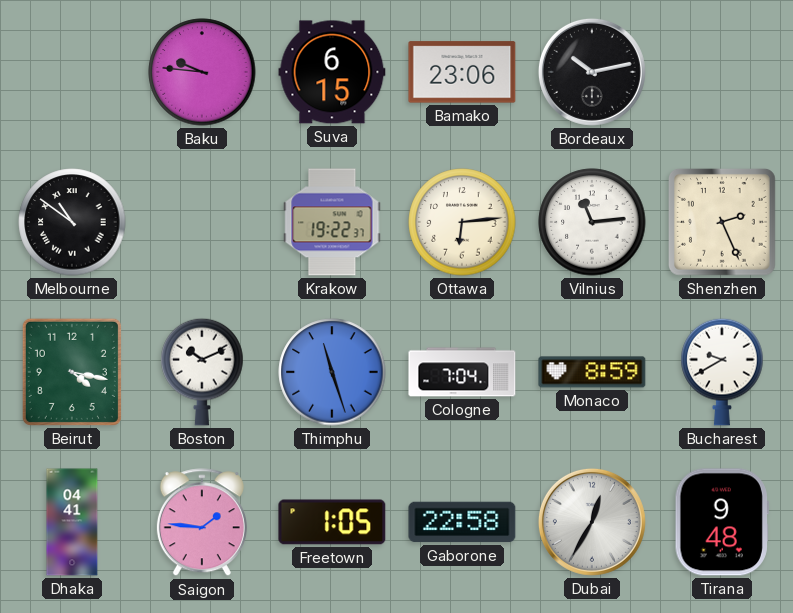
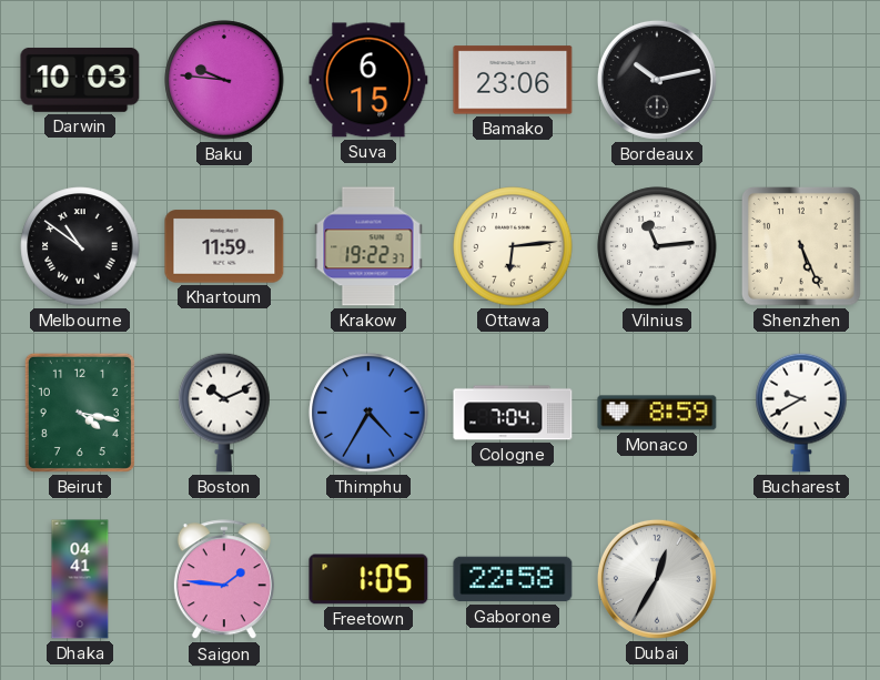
Darwin: none -> 10:03
Khartoum: none -> 11:59
Shenzhen: 2:26 -> 5:26
Thimphu: 11:27 -> 4:35
Tirana: 9:48 -> none
